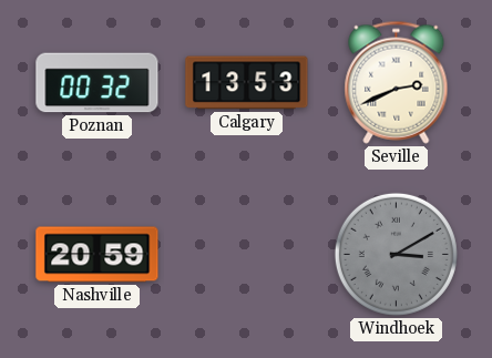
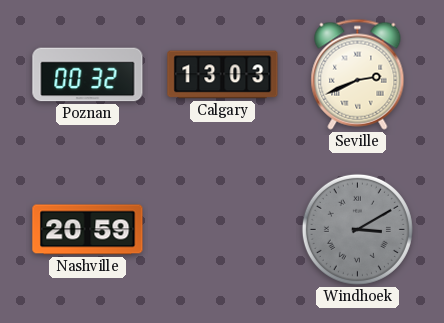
Calgary: 13:53 -> 13:03
